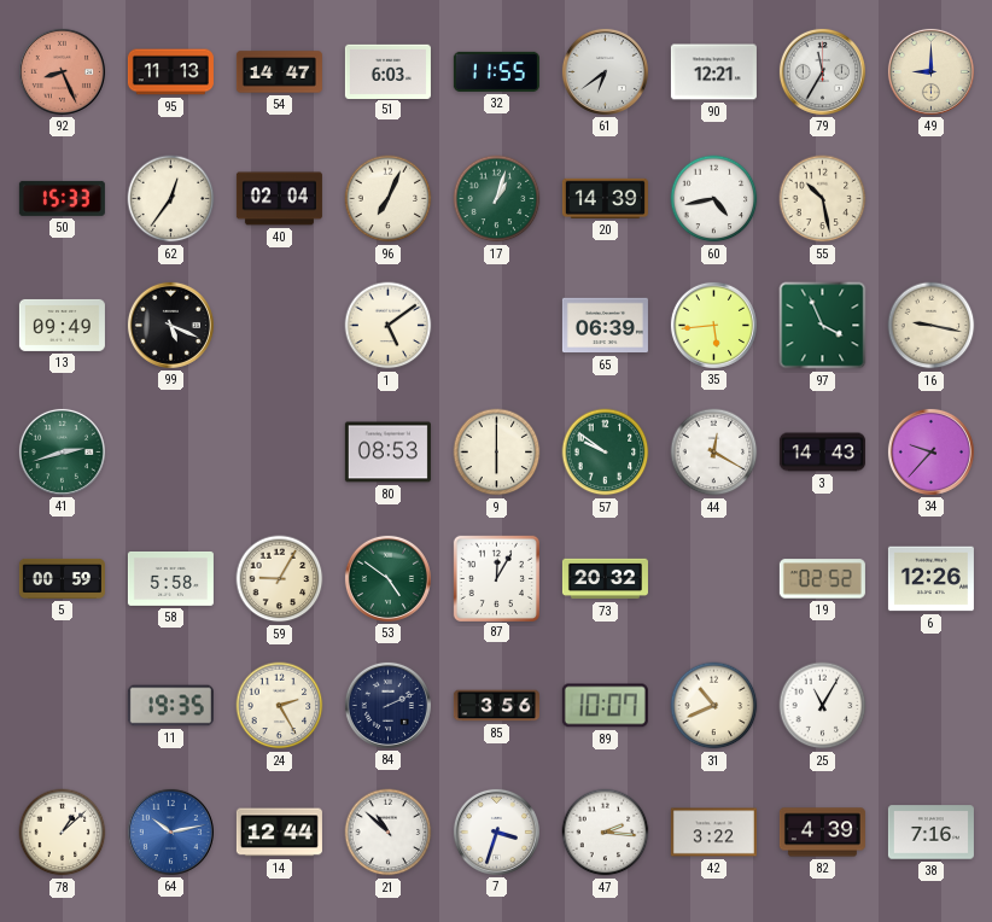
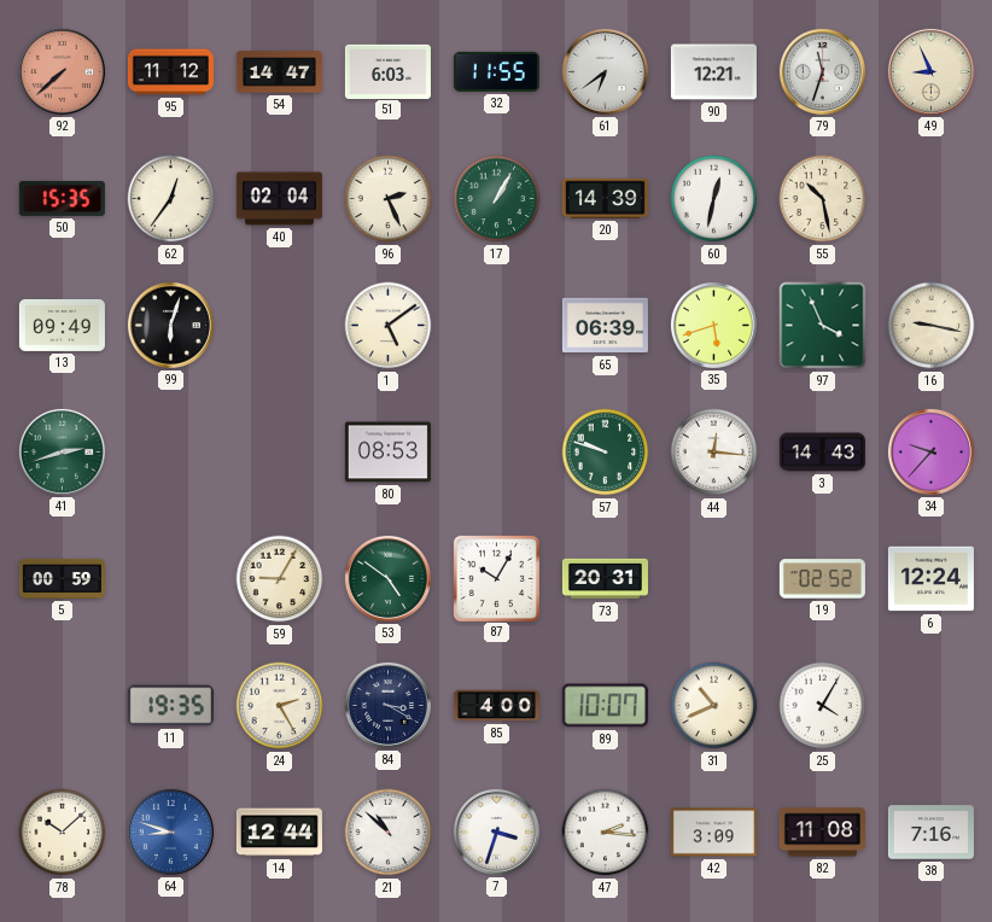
92: 8:26 -> 7:38
95: 11:13 -> 11:12
79: 11:35 -> 11:33
49: 9:00 -> 8:56
50: 15:33 -> 15:35
96: 7:04 -> 2:26
17: 1:03 -> 1:05
60: 4:43 -> 12:32
99: 5:19 -> 6:03
35: 5:44 -> 5:42
9: 6:00 -> none
57: 9:51 -> 9:48
44: 12:20 -> 12:16
58: 5:58 -> none
87: 12:05 -> 10:05
73: 20:32 -> 20:31
6: 12:26 -> 12:24
84: 2:11 -> 3:20
85: 3:56 -> 4:00
25: 11:05 -> 4:05
78: 1:08 -> 10:08
64: 10:13 -> 8:48
42: 3:22 -> 3:09
82: 4:39 -> 11:08
